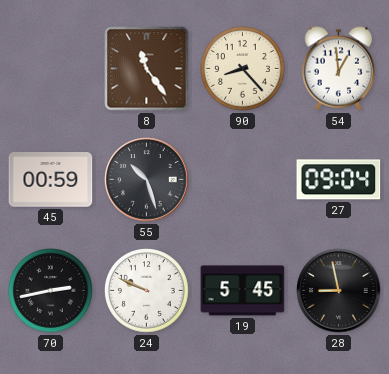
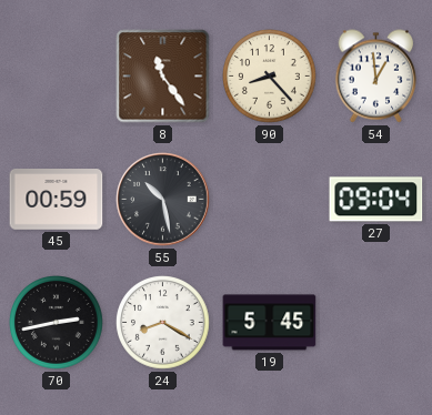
55: 10:27 -> 10:28
24: 9:49 -> 8:20
28: 8:58 -> none
